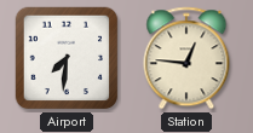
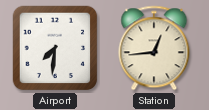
Station: 12:46 -> 12:44
